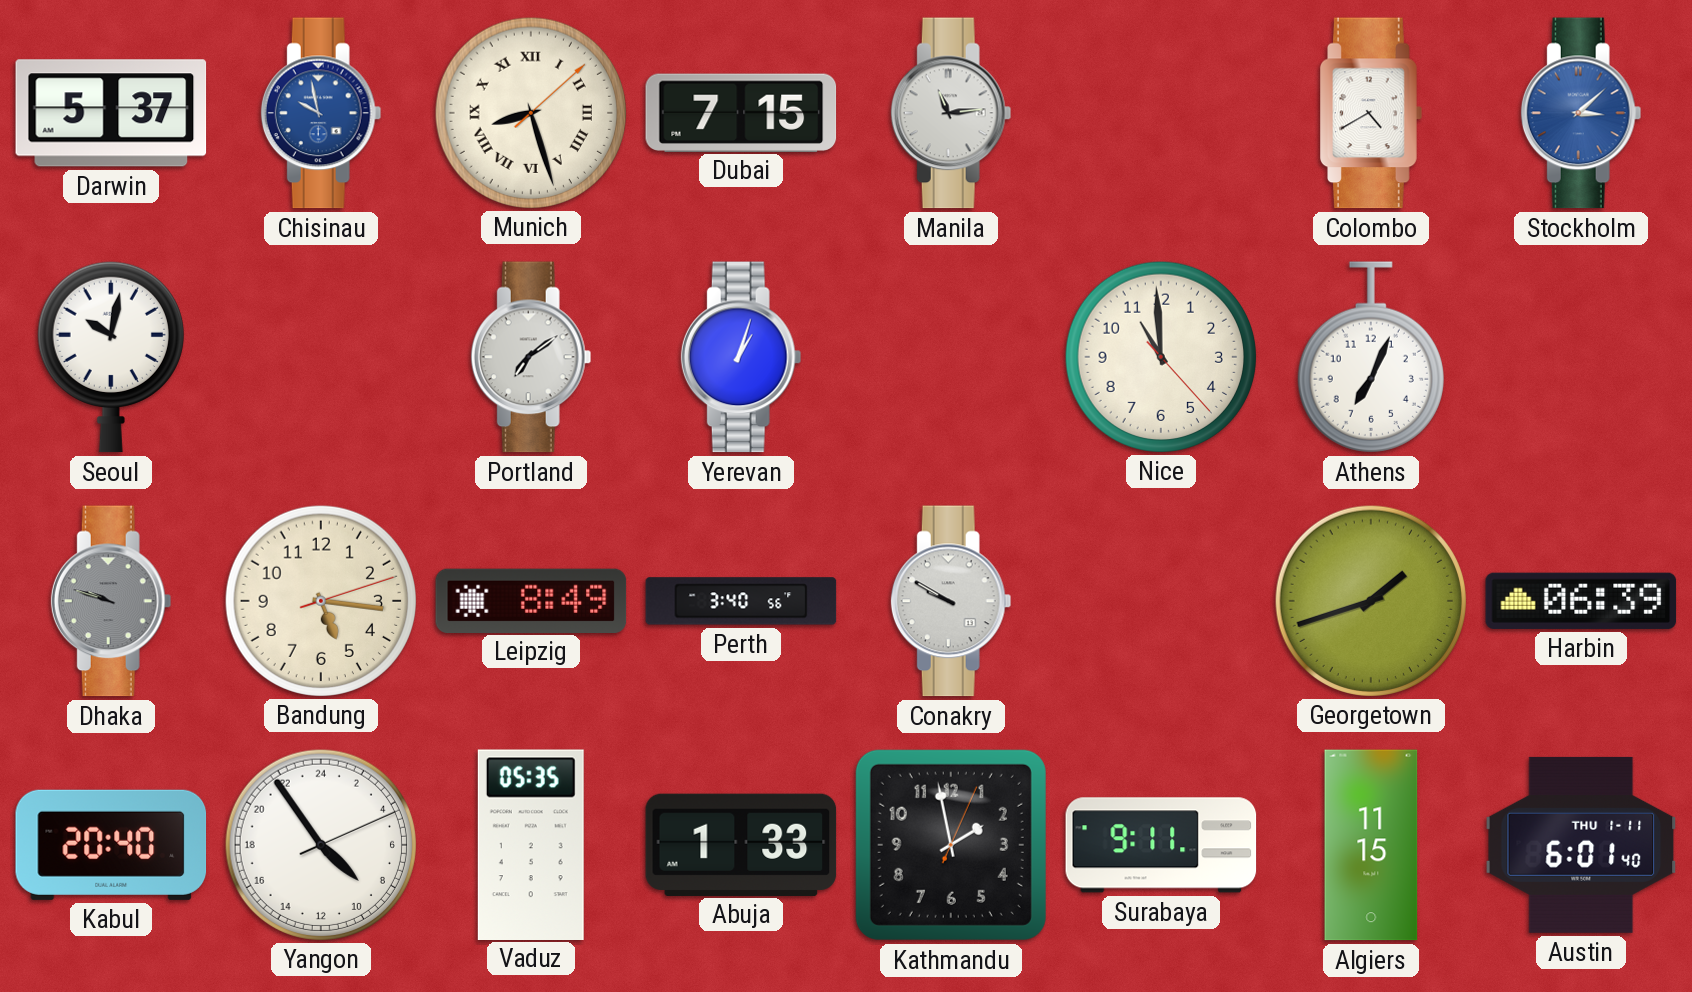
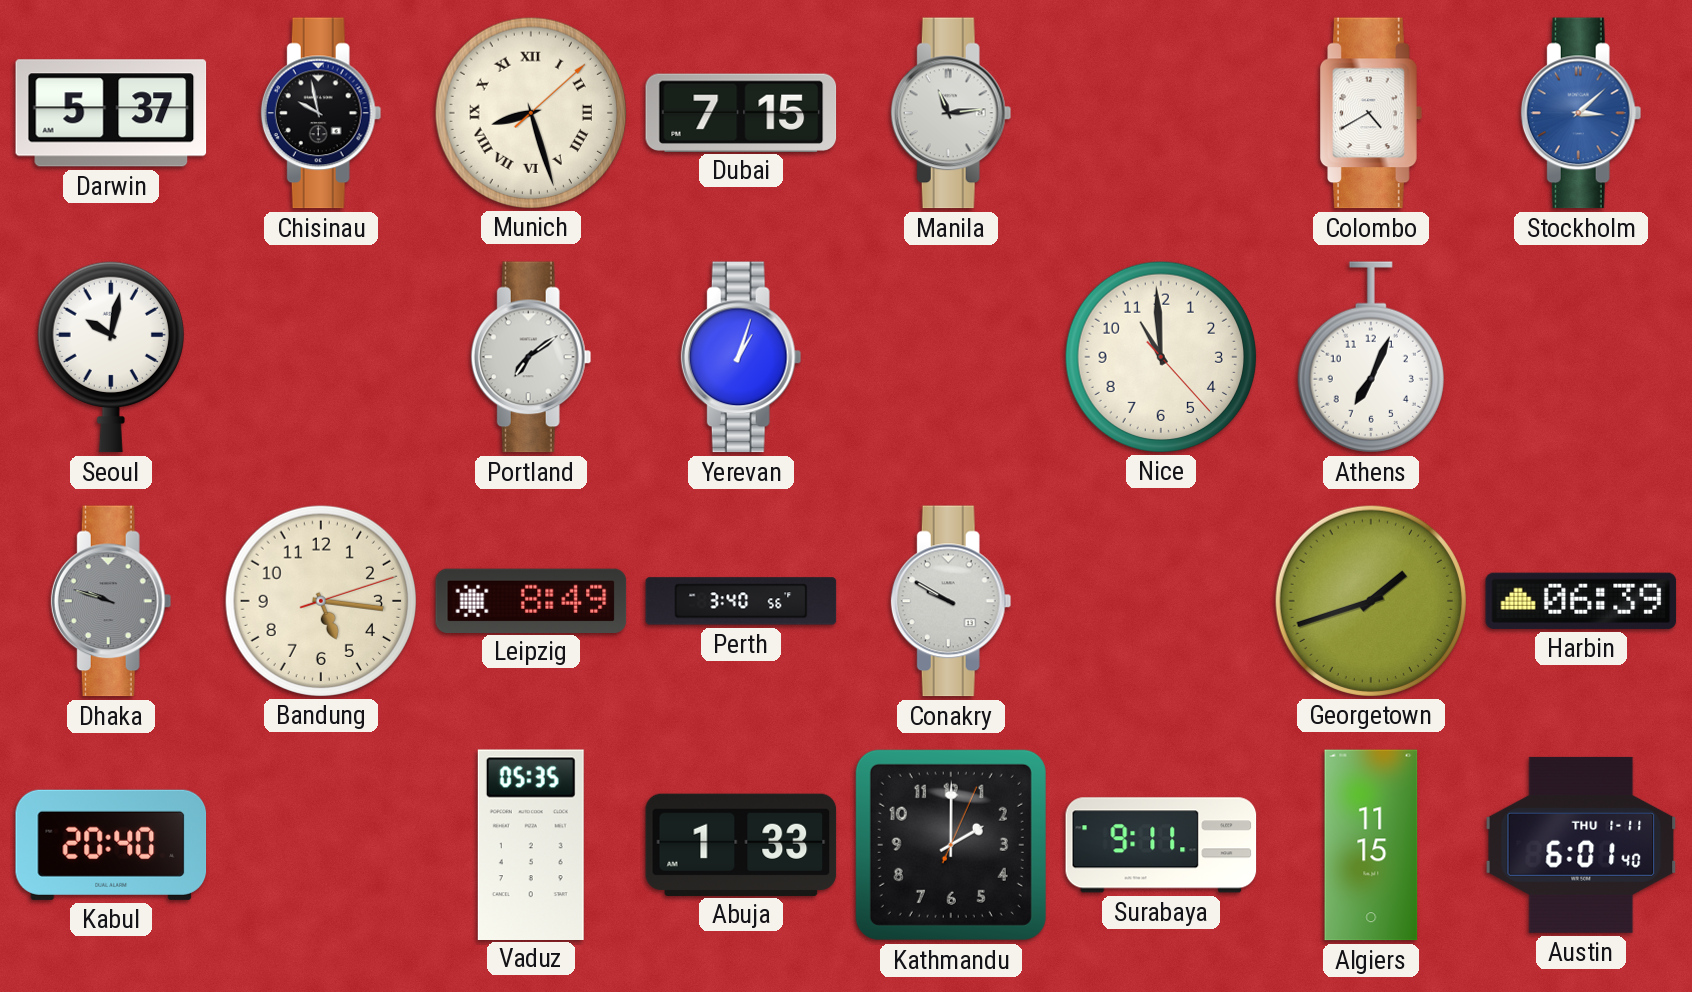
Chisinau dial: blue -> black
Yangon: 8:54 -> none
Kathmandu: 1:58 -> 2:00
